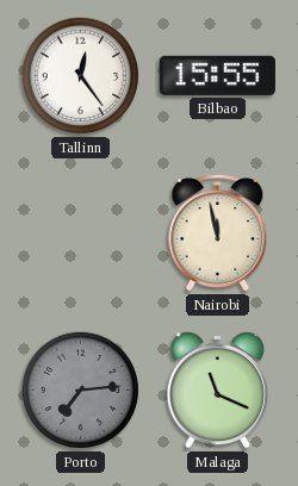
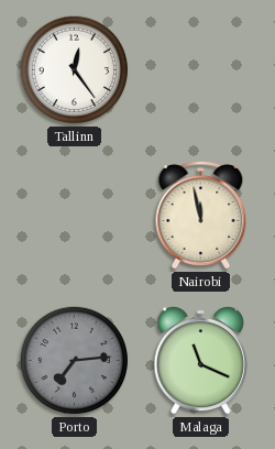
Bilbao: 15:55 -> none
